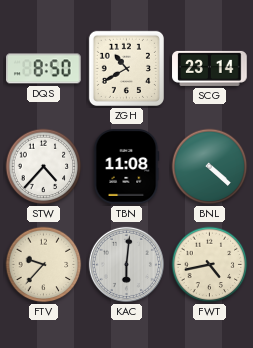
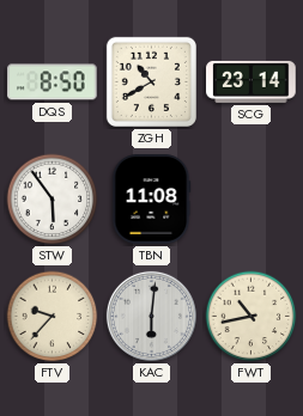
STW: 4:37 -> 5:54
BNL: 4:22 -> none
FWT: 4:43 -> 10:43
